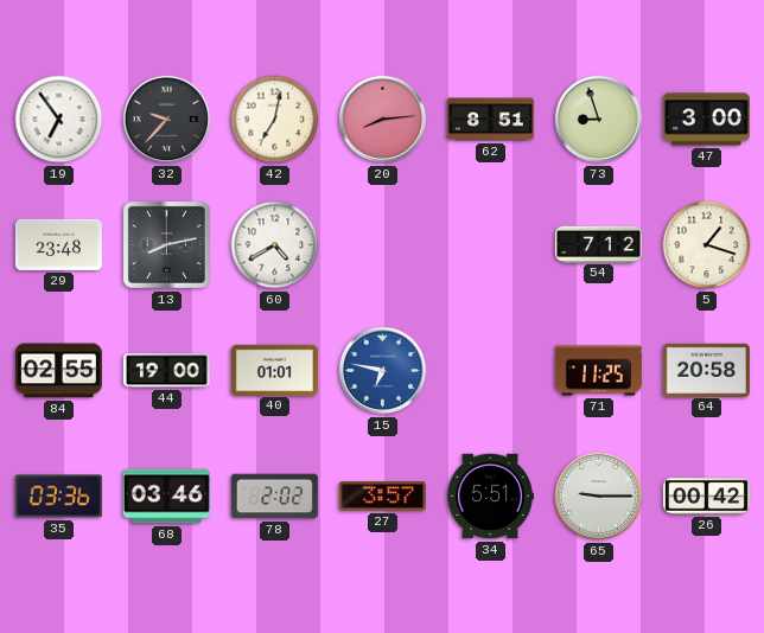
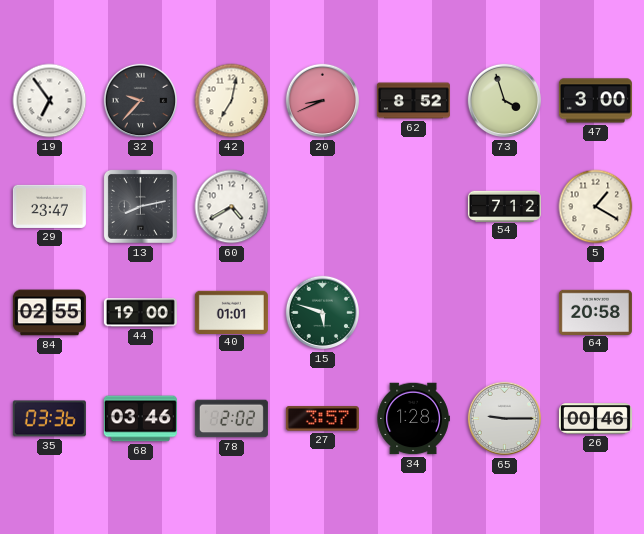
20: 8:14 -> 8:41
62: 8:51 -> 8:52
73: 8:57 -> 3:57
29: 23:48 -> 23:47
5: 1:18 -> 1:20
15: 6:47 -> 5:48
15 dial: blue -> green
71: 11:25 -> none
34: 5:51 -> 1:28
26: 00:42 -> 00:46
